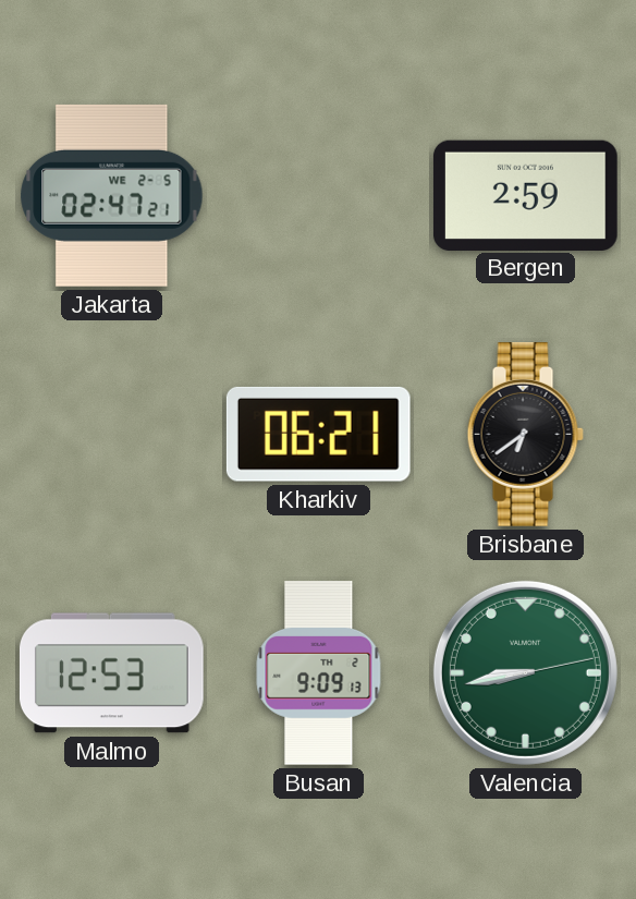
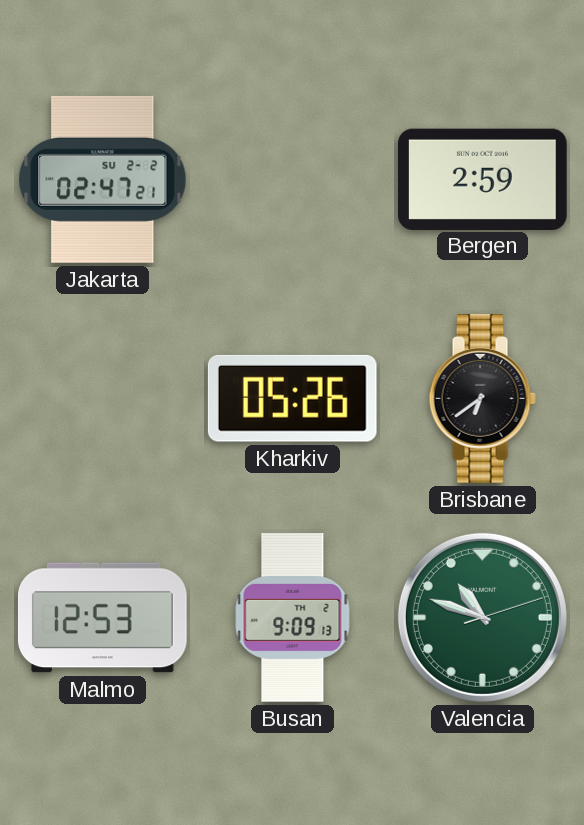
Jakarta date: WE 2-5 -> SU 2-2
Kharkiv: 06:21 -> 05:26
Valencia: 8:43 -> 10:48
